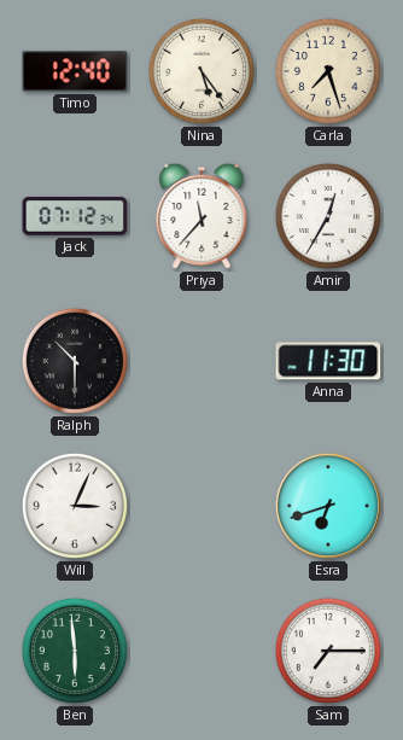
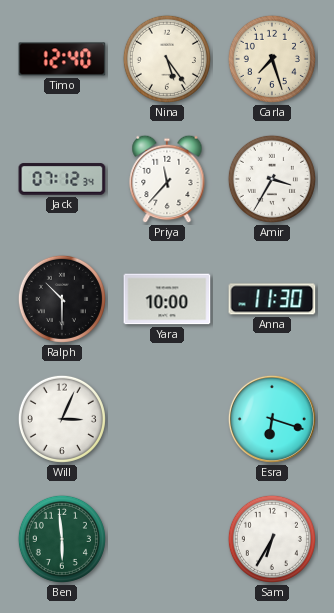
Amir: 12:35 -> 3:35
Yara: none -> 10:00
Esra: 6:42 -> 6:18
Sam: 7:15 -> 6:35
